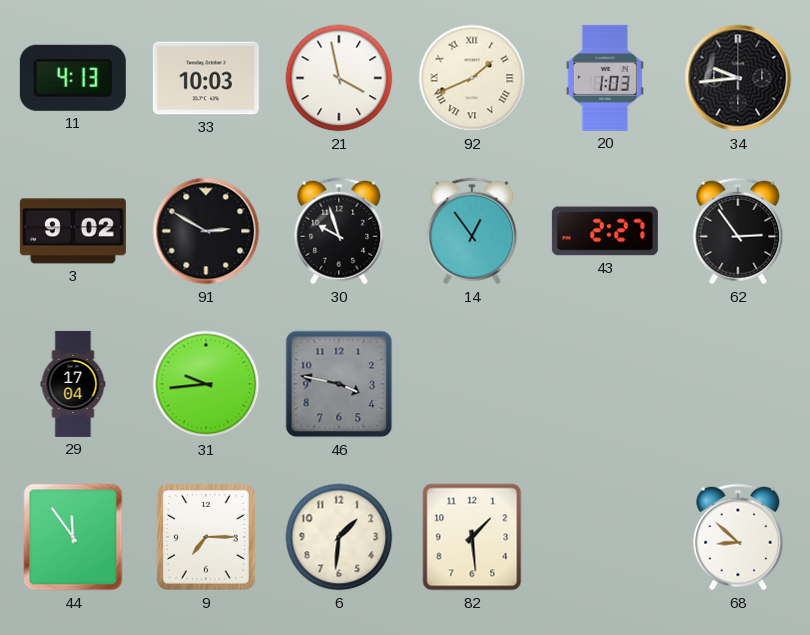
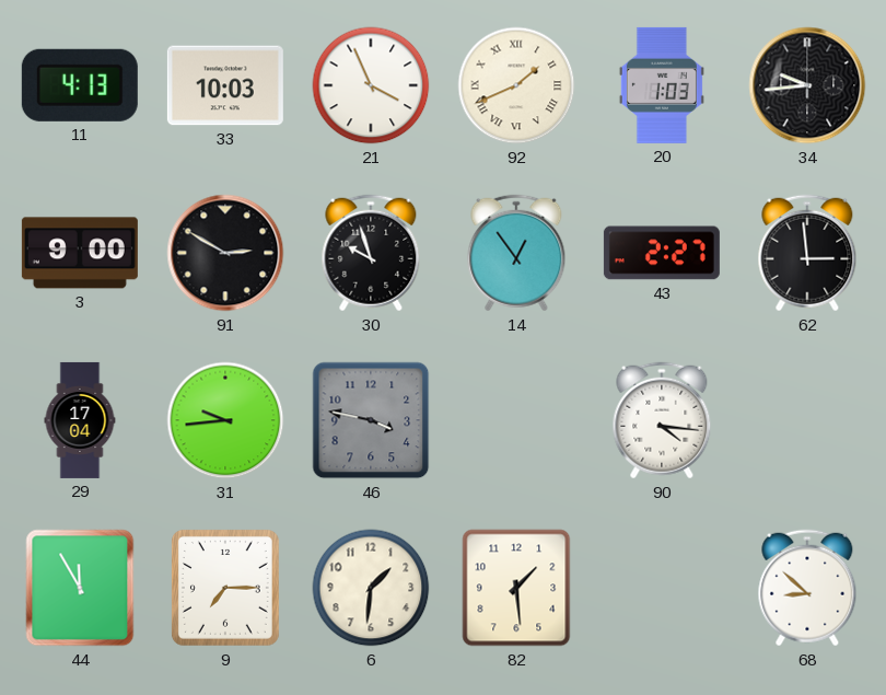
21: 3:58 -> 3:56
3: 9:02 -> 9:00
62: 2:54 -> 2:59
90: none -> 4:16
44: 11:54 -> 11:55
